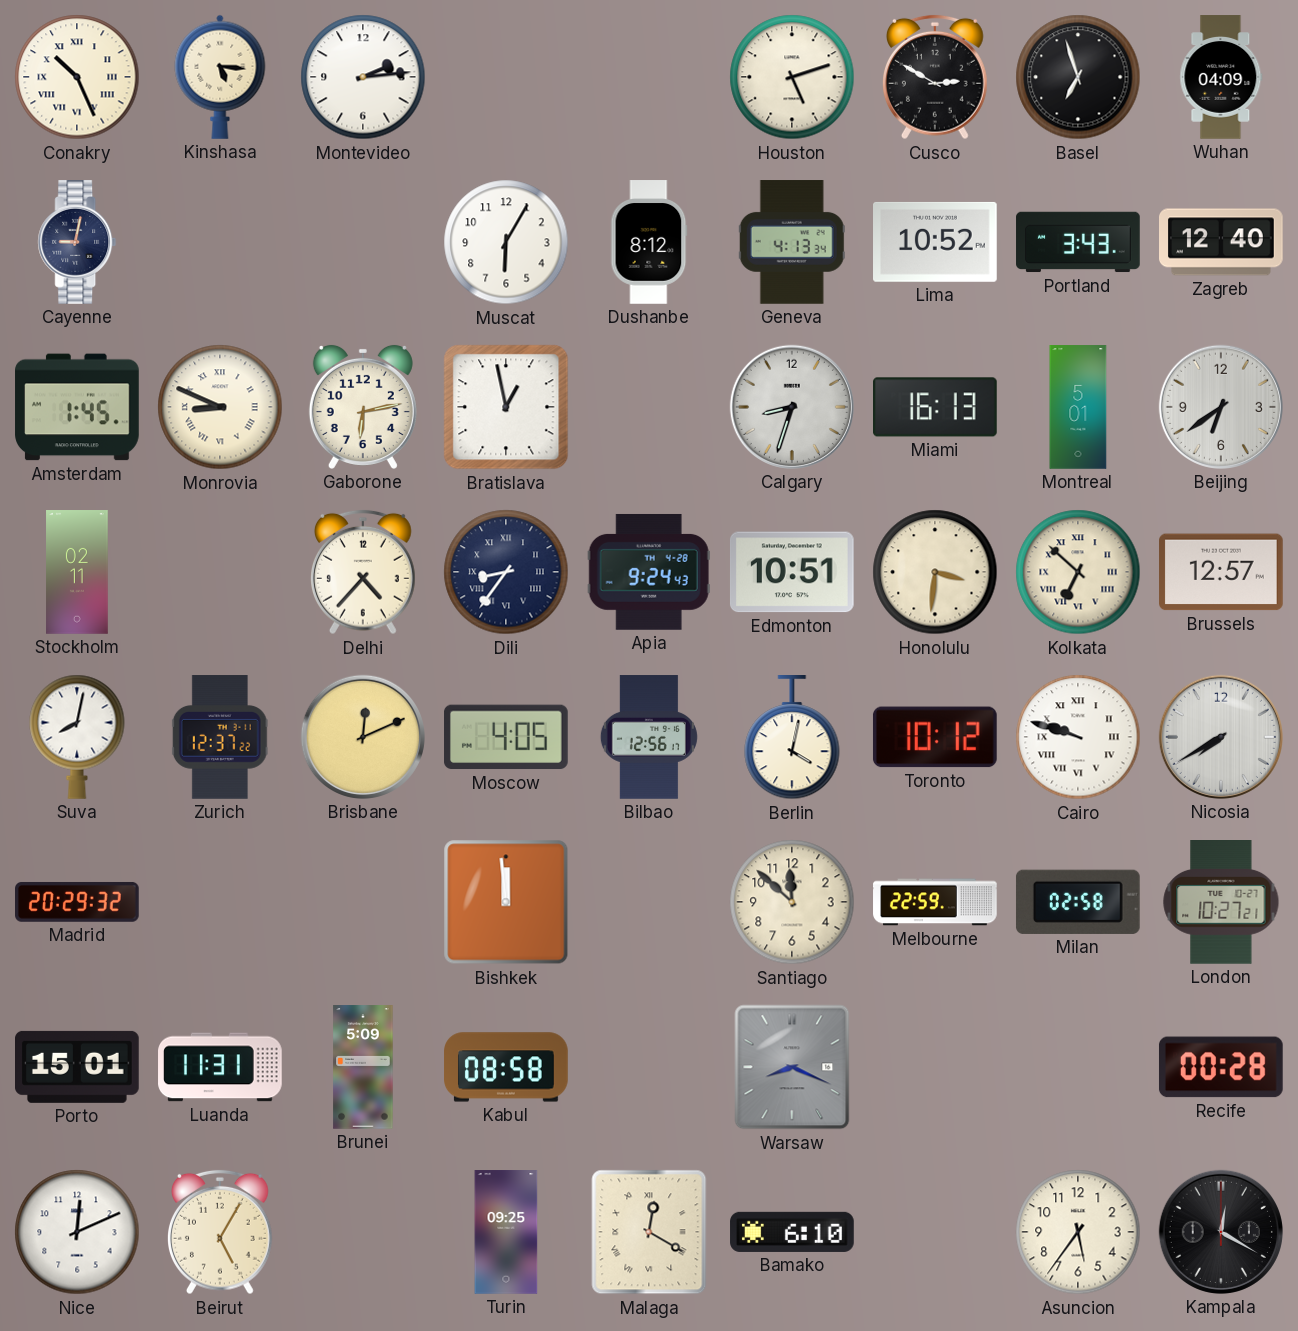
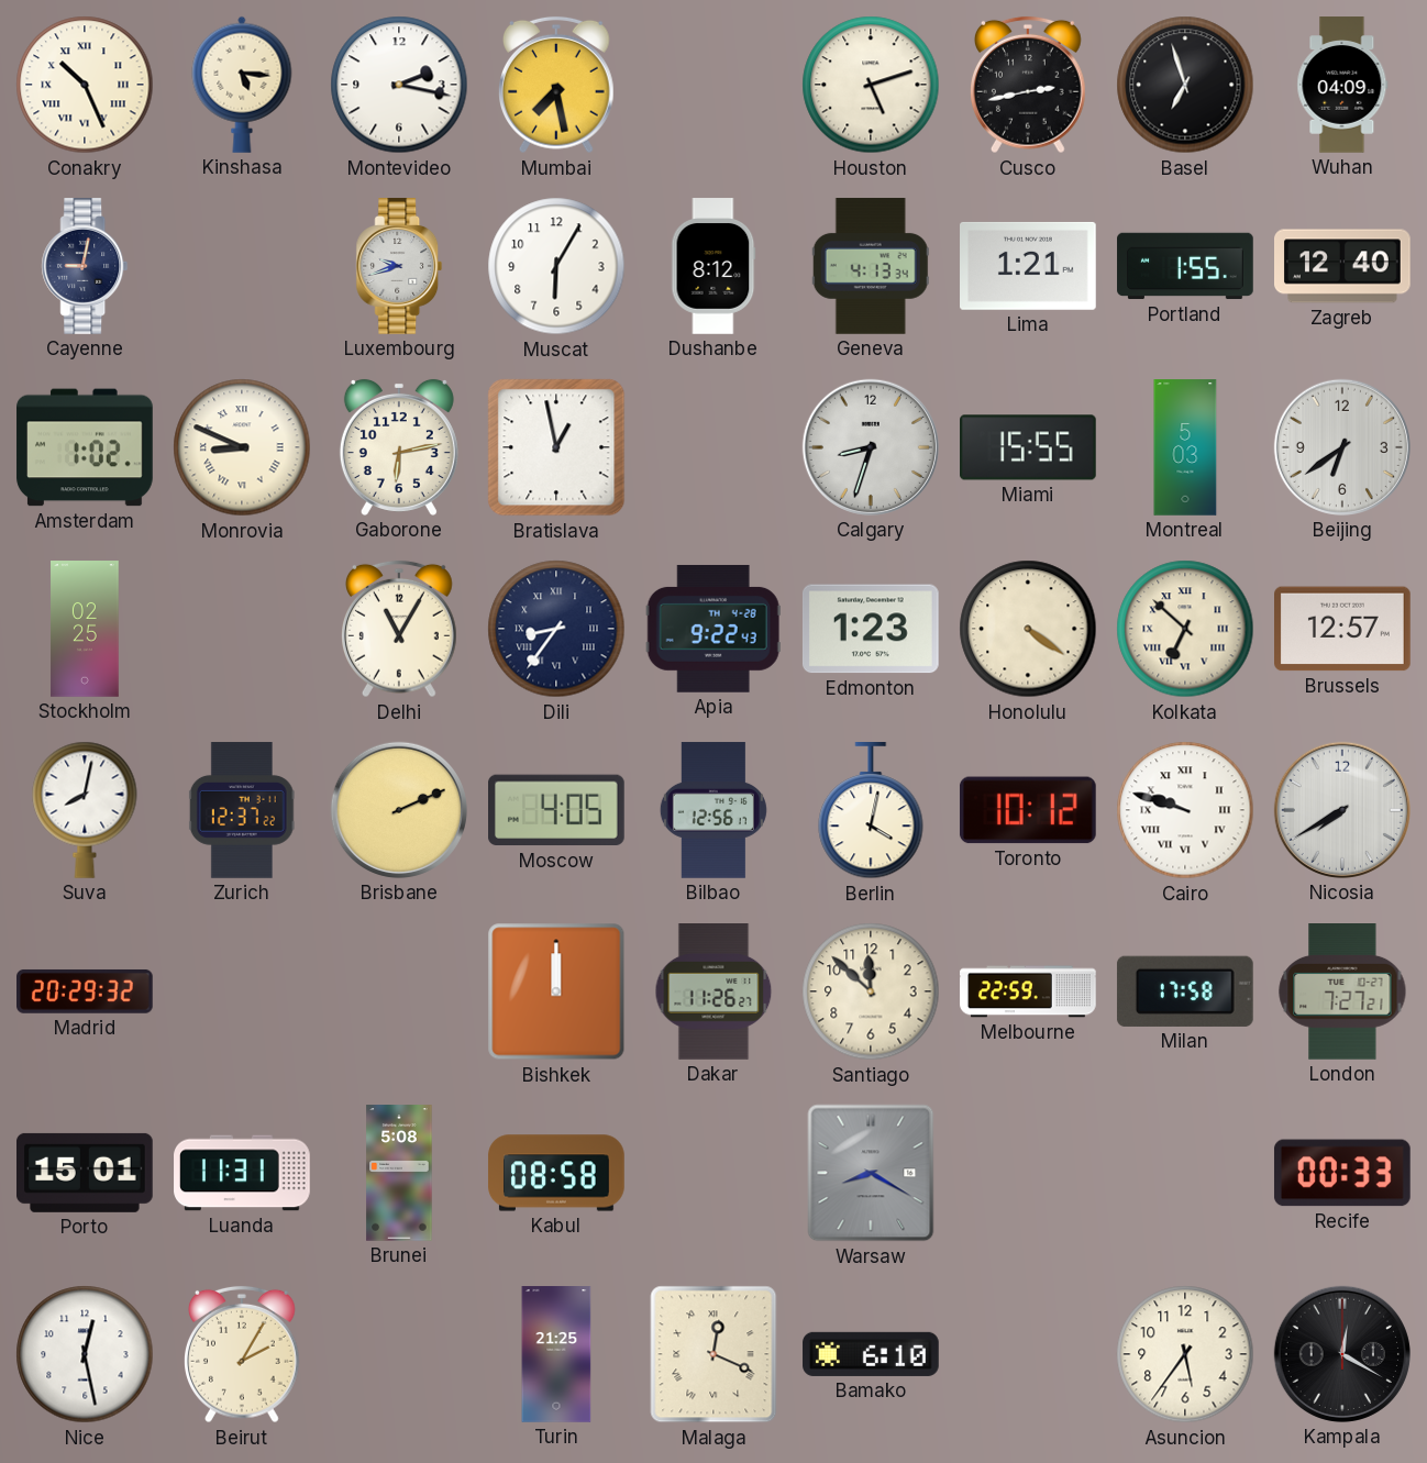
Montevideo: 2:14 -> 2:17
Mumbai: none -> 7:28
Cusco: 2:50 -> 2:43
Luxembourg: none -> 9:42
Lima: 10:52 -> 1:21
Portland: 3:43 -> 1:55
Amsterdam: 1:45 -> 1:02
Miami: 16:13 -> 15:55
Montreal: 5:01 -> 5:03
Stockholm: 02:11 -> 02:25
Delhi: 4:37 -> 11:05
Apia: 9:24 -> 9:22
Edmonton: 10:51 -> 1:23
Honolulu: 3:31 -> 4:21
Brisbane: 12:11 -> 2:11
Bishkek: 11:59 -> 12:00
Dakar: none -> 11:26
Milan: 02:58 -> 17:58
London: 10:27 -> 7:27
Brunei: 5:09 -> 5:08
Warsaw: 8:19 -> 8:20
Recife: 00:28 -> 00:33
Nice: 12:11 -> 12:28
Beirut: 5:05 -> 2:05
Turin: 09:25 -> 21:25
Malaga: 12:20 -> 12:19
